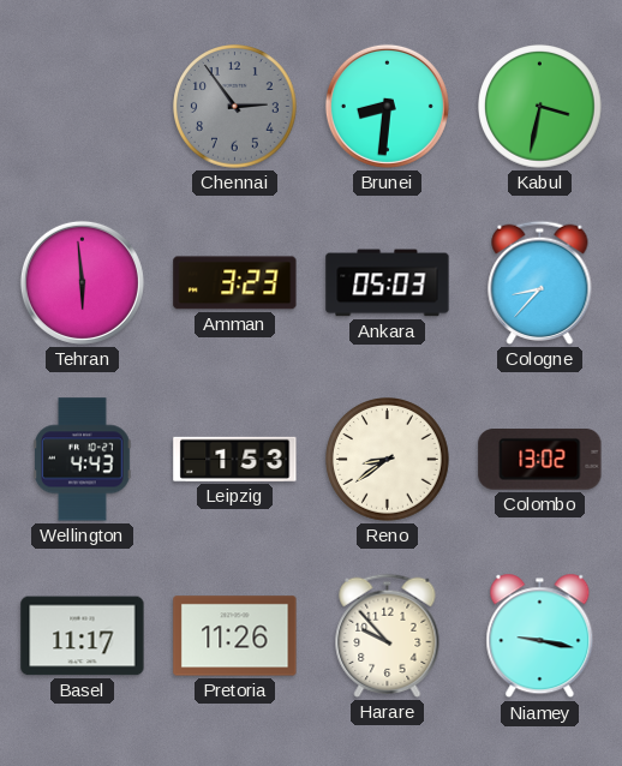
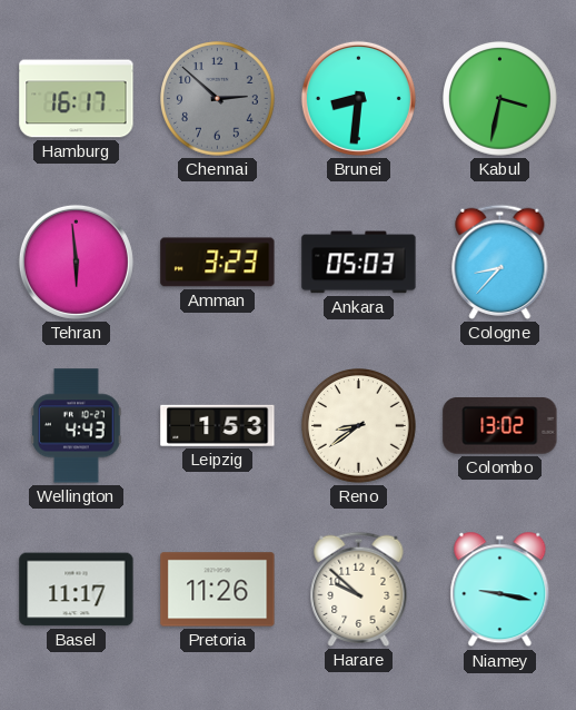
Hamburg: none -> 16:17
Chennai: 2:54 -> 2:52
Harare: 9:53 -> 9:52
